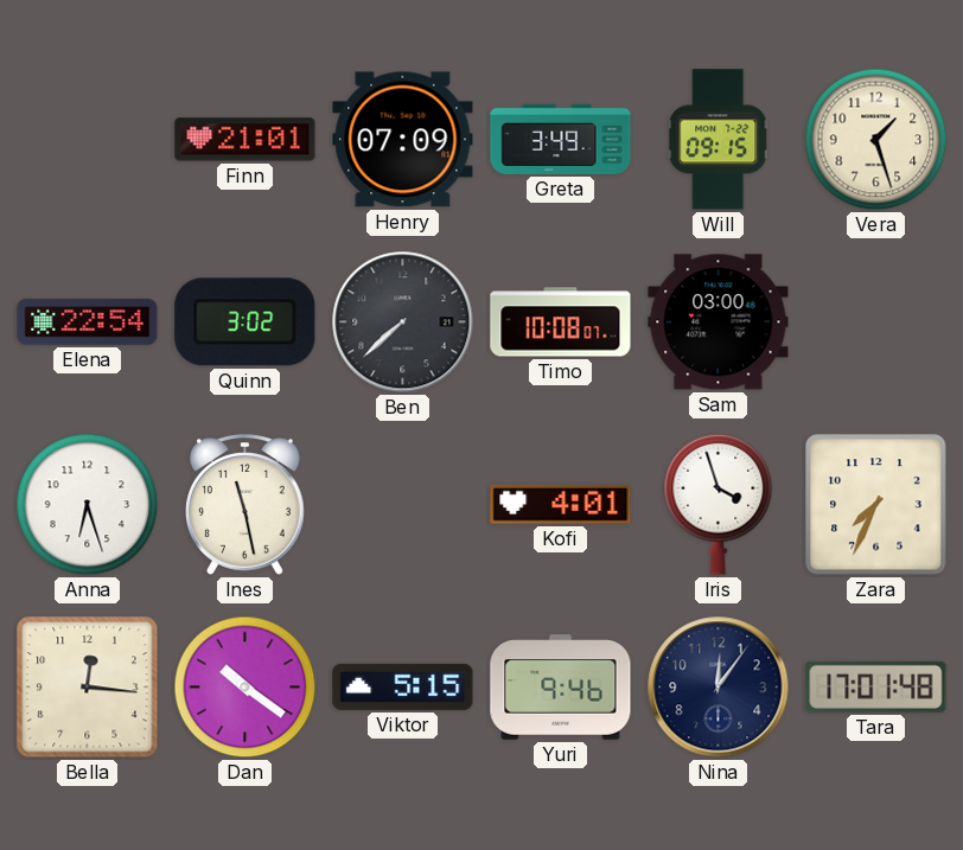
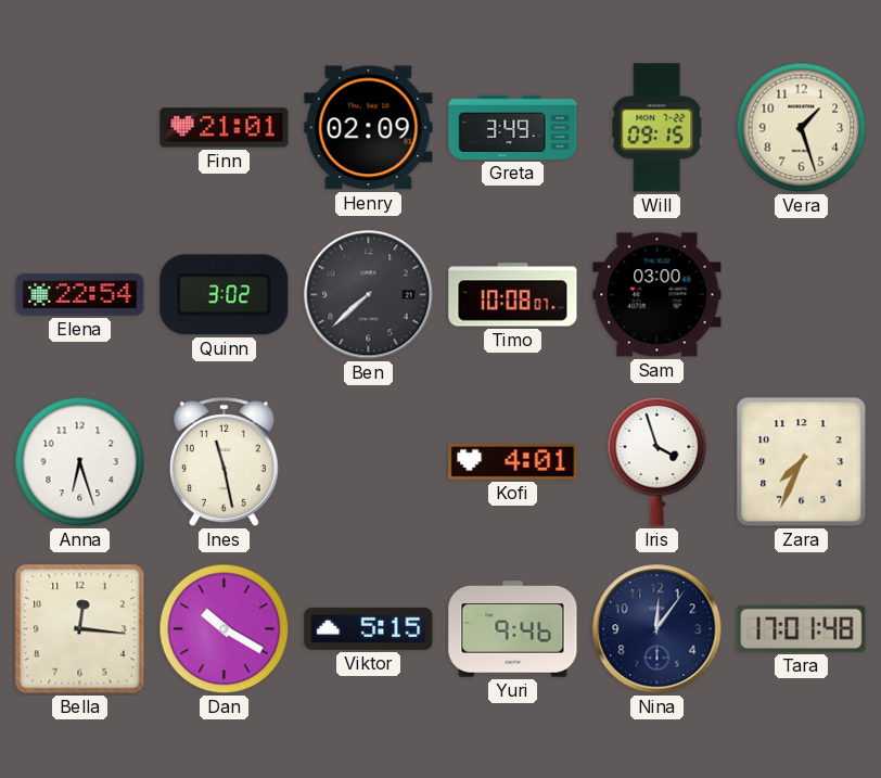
Henry: 07:09 -> 02:09
Dan: 10:21 -> 10:20
